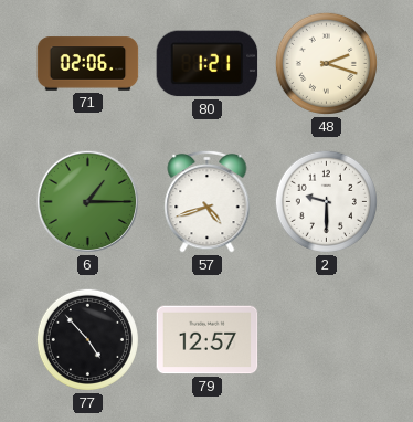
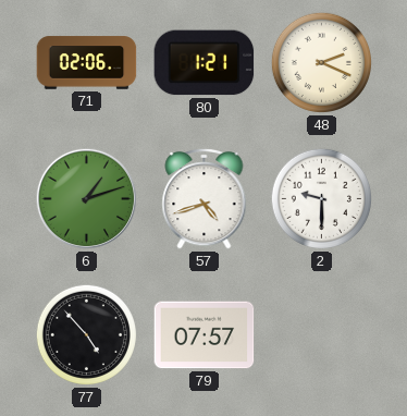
48: 2:18 -> 2:19
6: 1:15 -> 1:12
79: 12:57 -> 07:57
